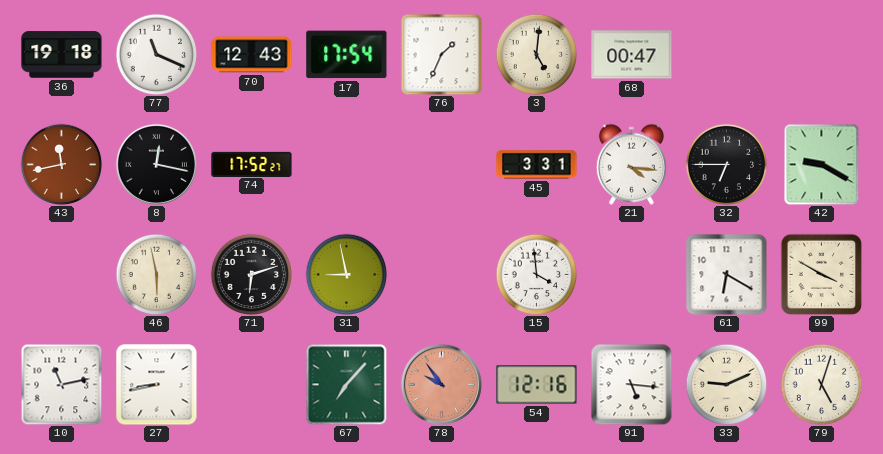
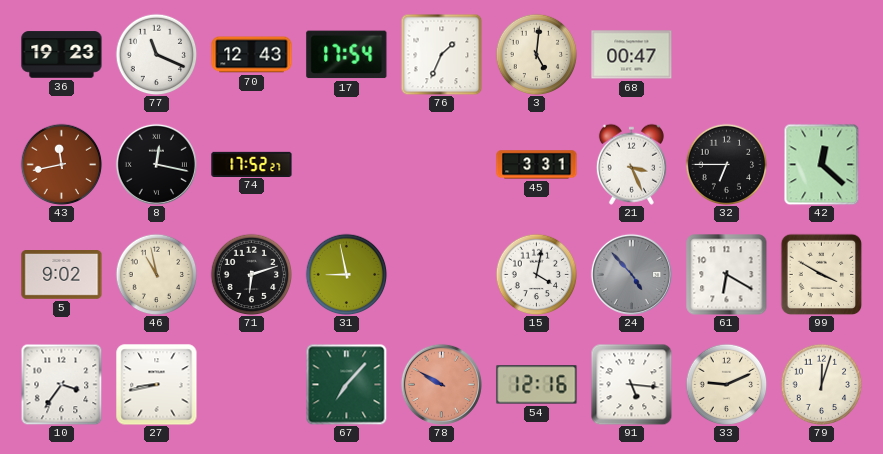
36: 19:18 -> 19:23
21: 4:16 -> 3:26
42: 9:20 -> 12:22
5: none -> 9:02
46: 5:58 -> 10:58
15: 3:59 -> 4:02
24: none -> 4:53
10: 11:13 -> 3:36
78: 9:54 -> 9:50
79: 5:03 -> 12:03
